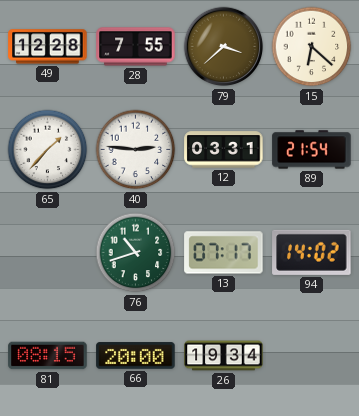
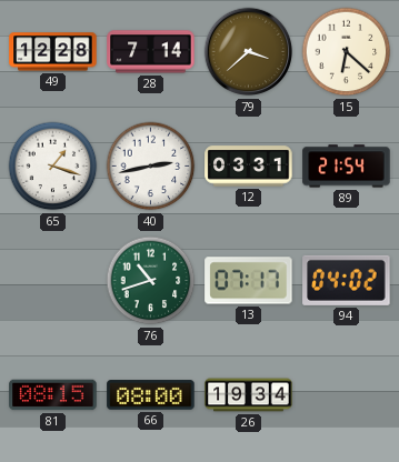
28: 7:55 -> 7:14
65: 1:37 -> 1:18
40: 2:46 -> 2:43
94: 14:02 -> 04:02
66: 20:00 -> 08:00
